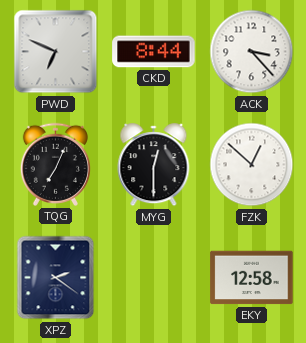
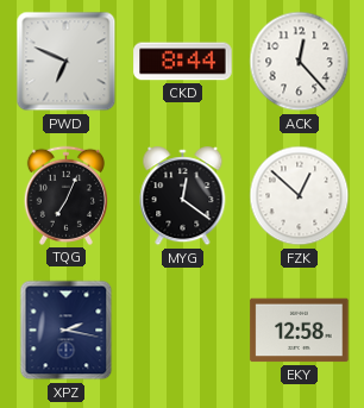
ACK: 3:23 -> 12:23
MYG: 12:30 -> 12:21
XPZ: 2:21 -> 2:17
